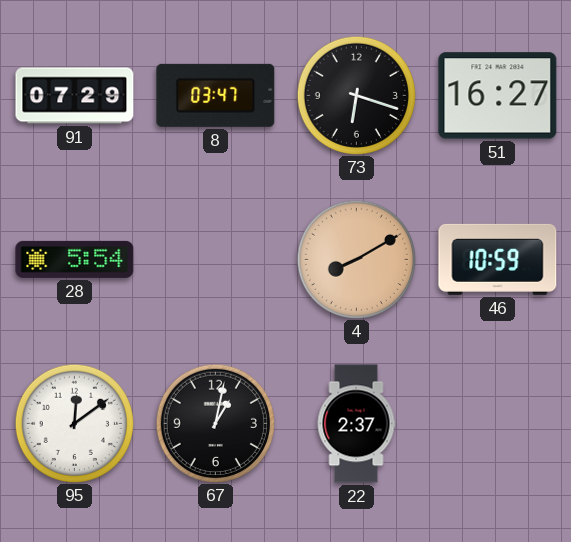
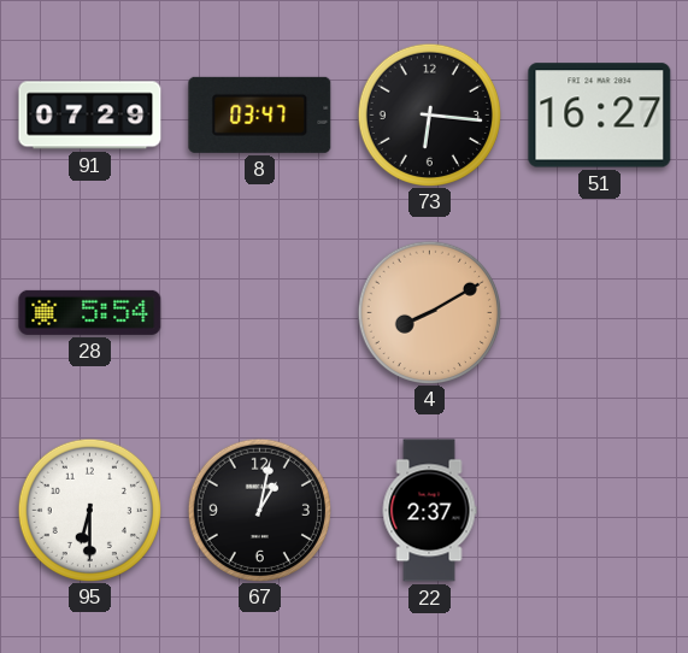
73: 6:18 -> 6:16
46: 10:59 -> none
95: 12:09 -> 6:30
